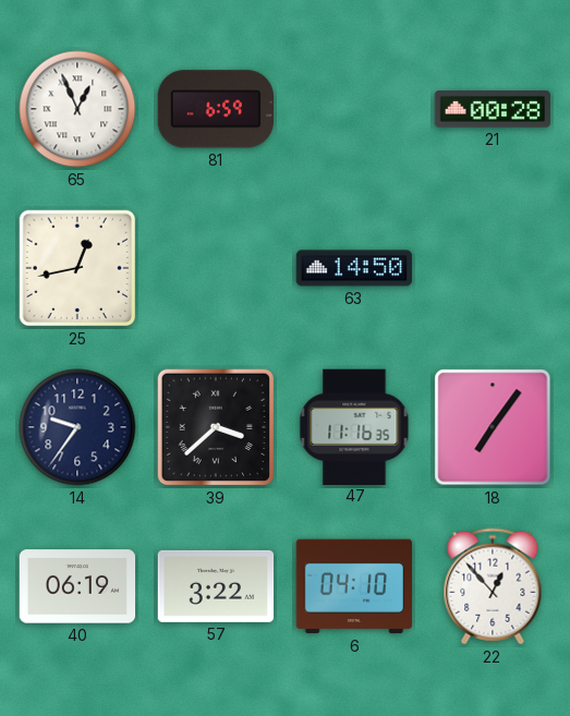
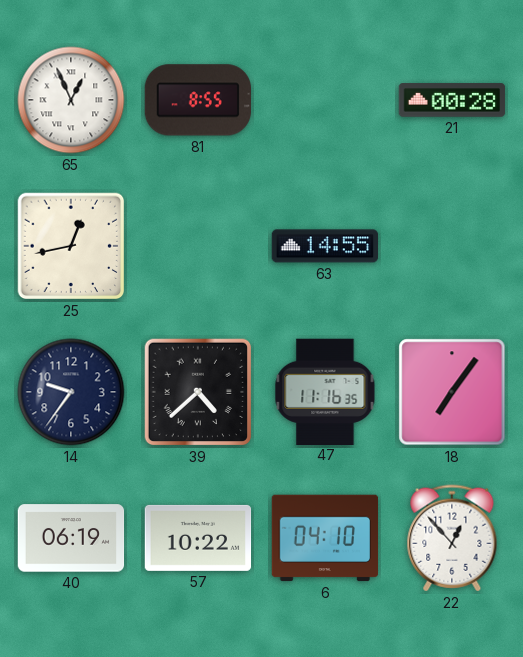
81: 6:59 -> 8:55
63: 14:50 -> 14:55
39: 3:38 -> 4:38
57: 3:22 -> 10:22
